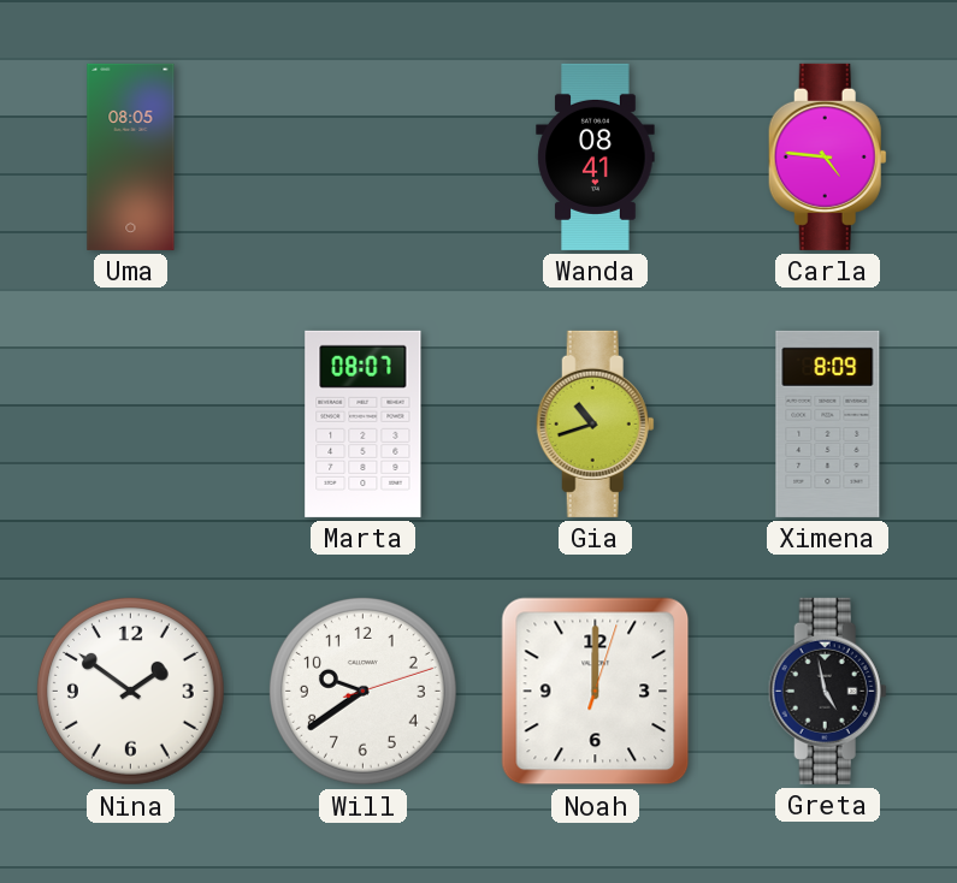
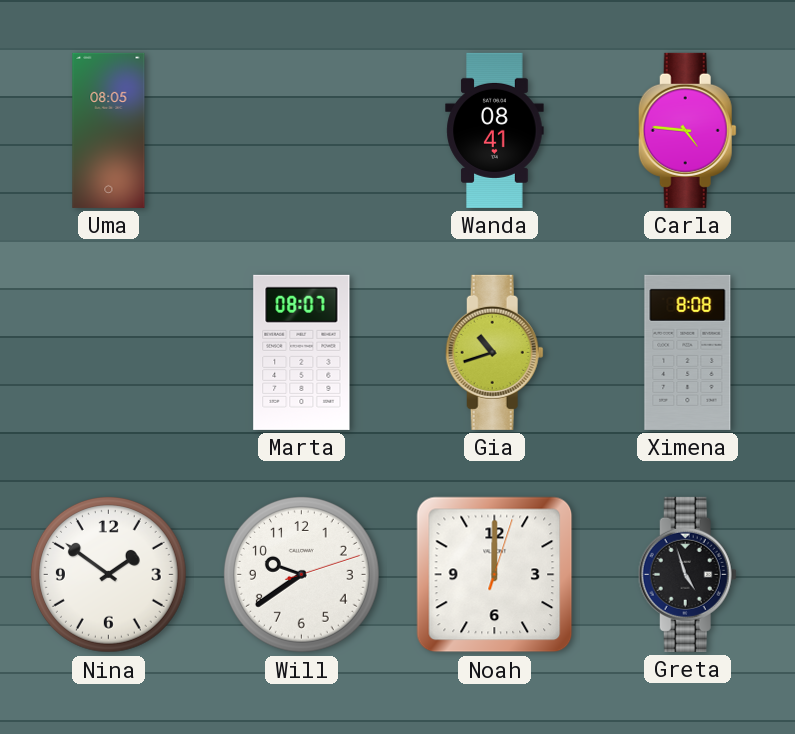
Ximena: 8:09 -> 8:08
Greta: 4:58 -> 4:57
